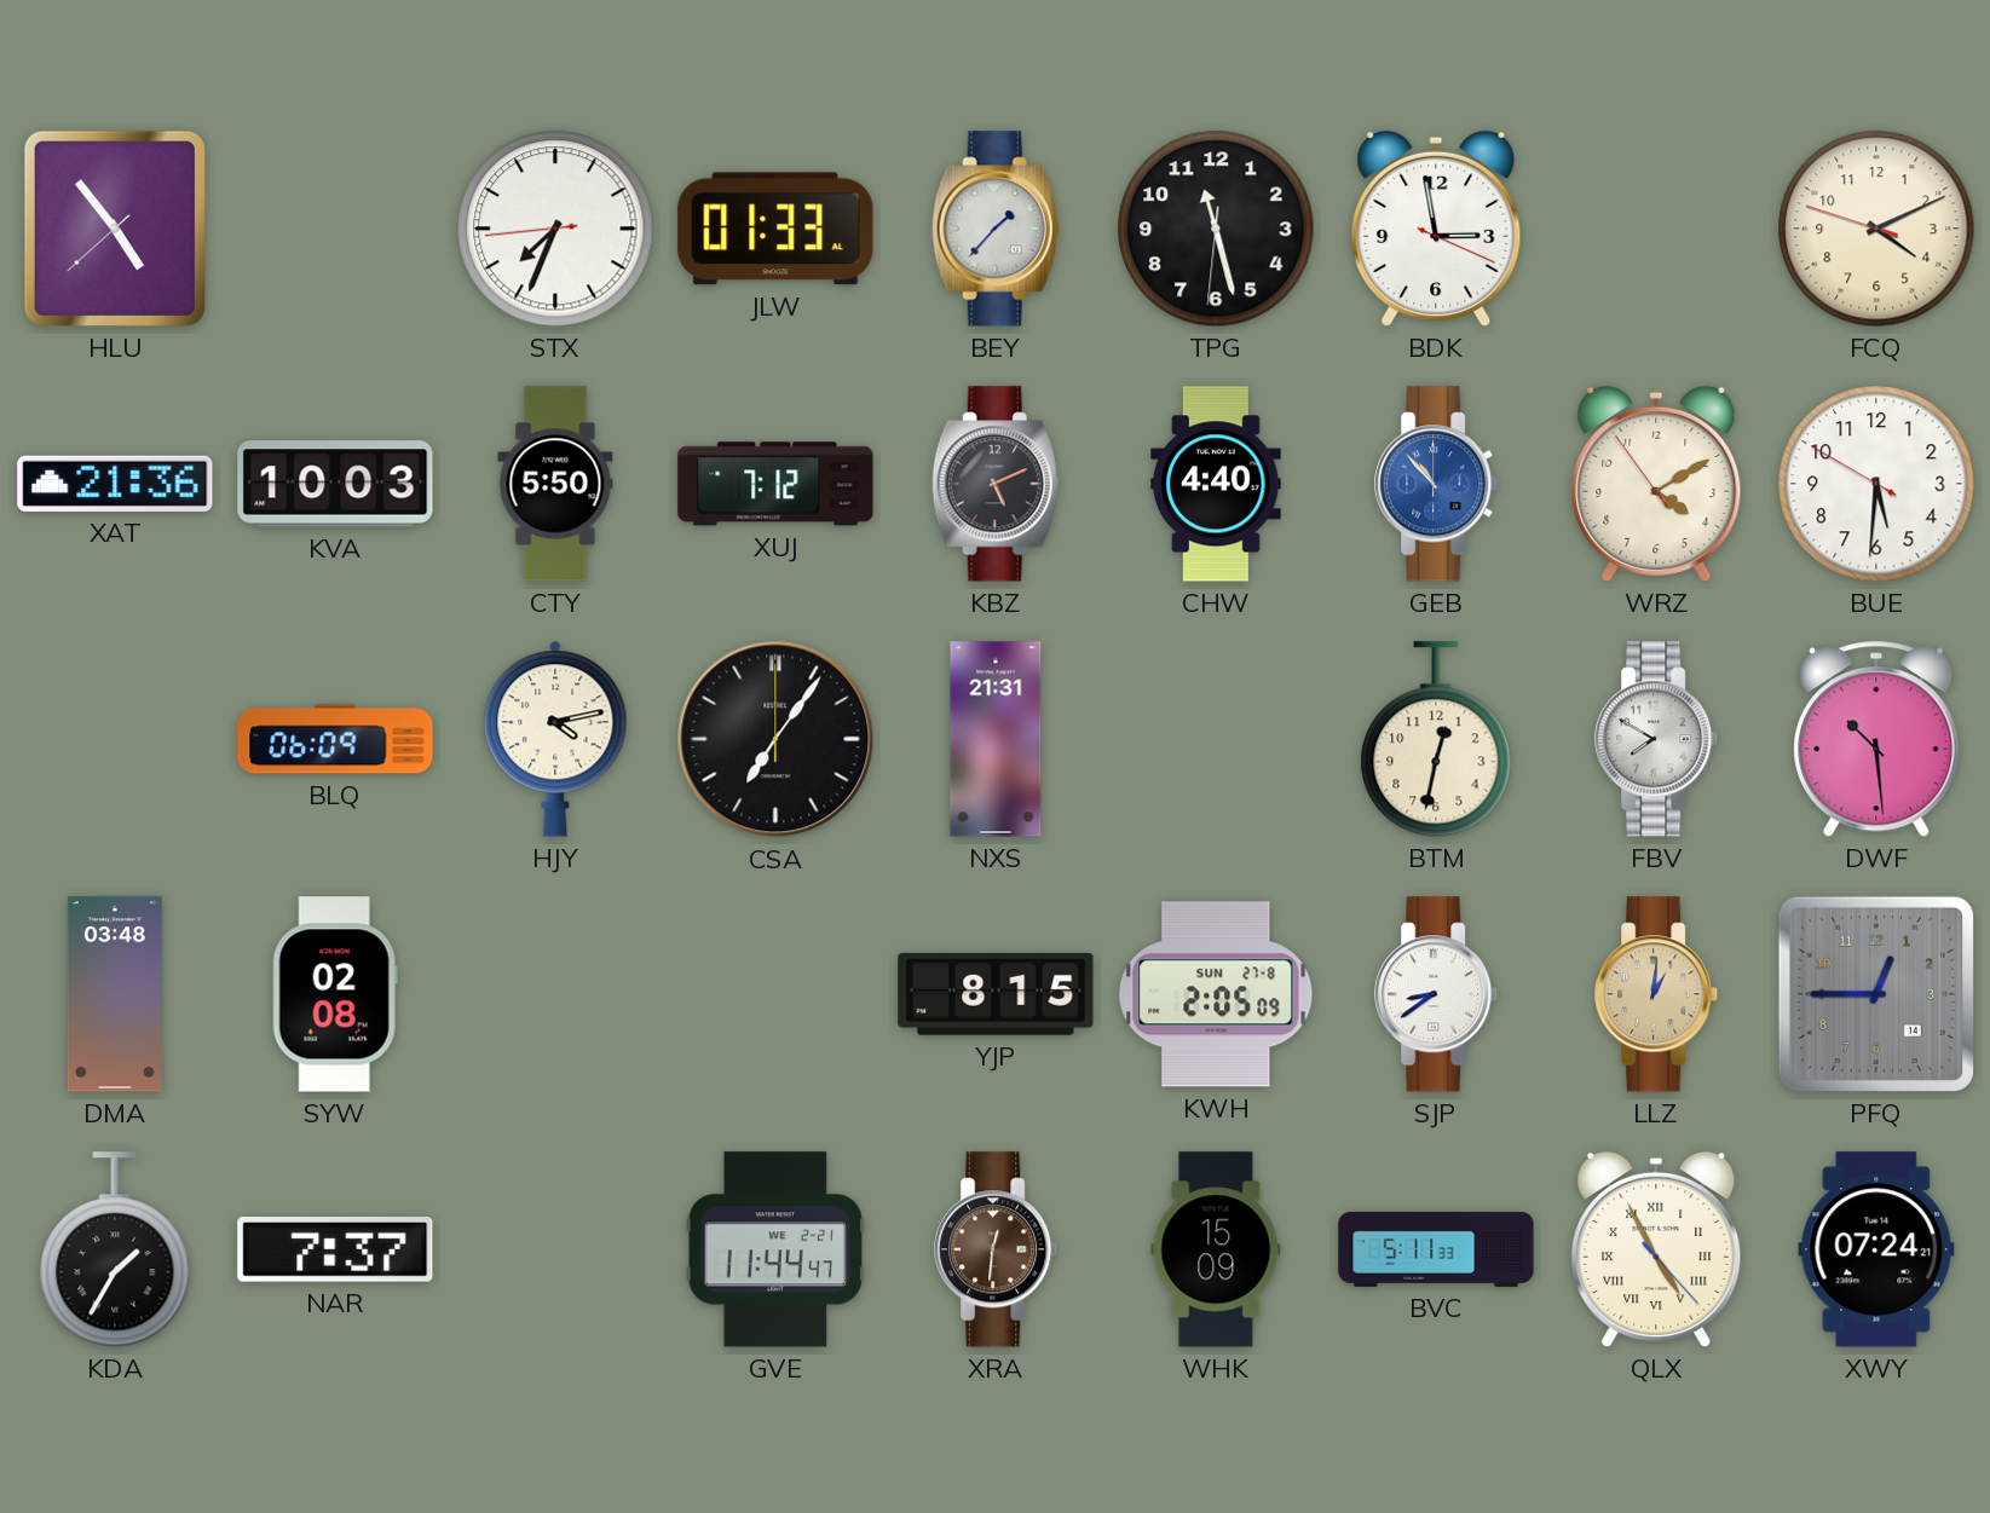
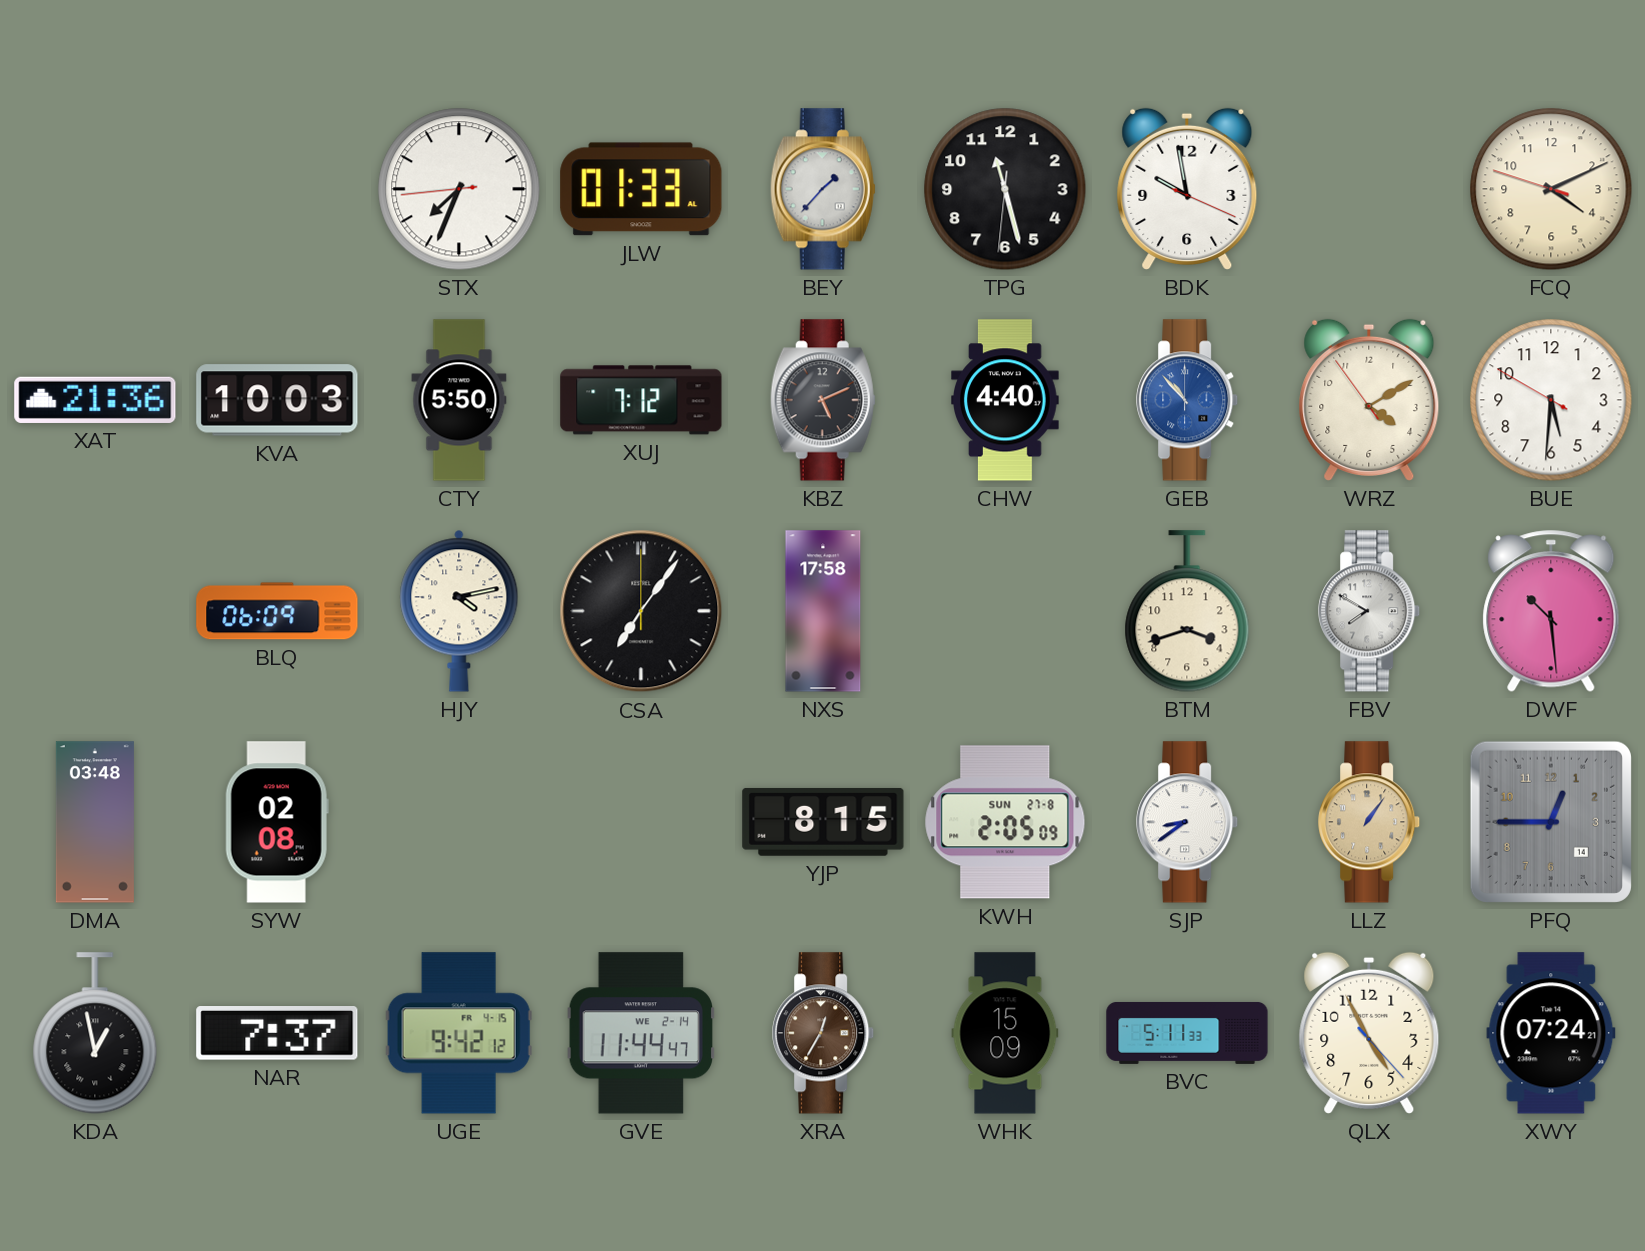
HLU: 4:53 -> none
BDK: 2:58 -> 9:58
NXS: 21:31 -> 17:58
BTM: 12:32 -> 3:42
LLZ: 1:01 -> 1:06
KDA: 1:35 -> 12:58
UGE: none -> 9:42
GVE date: WE 2-21 -> WE 2-14
XRA: 12:31 -> 12:35
QLX numerals: Roman -> Arabic
